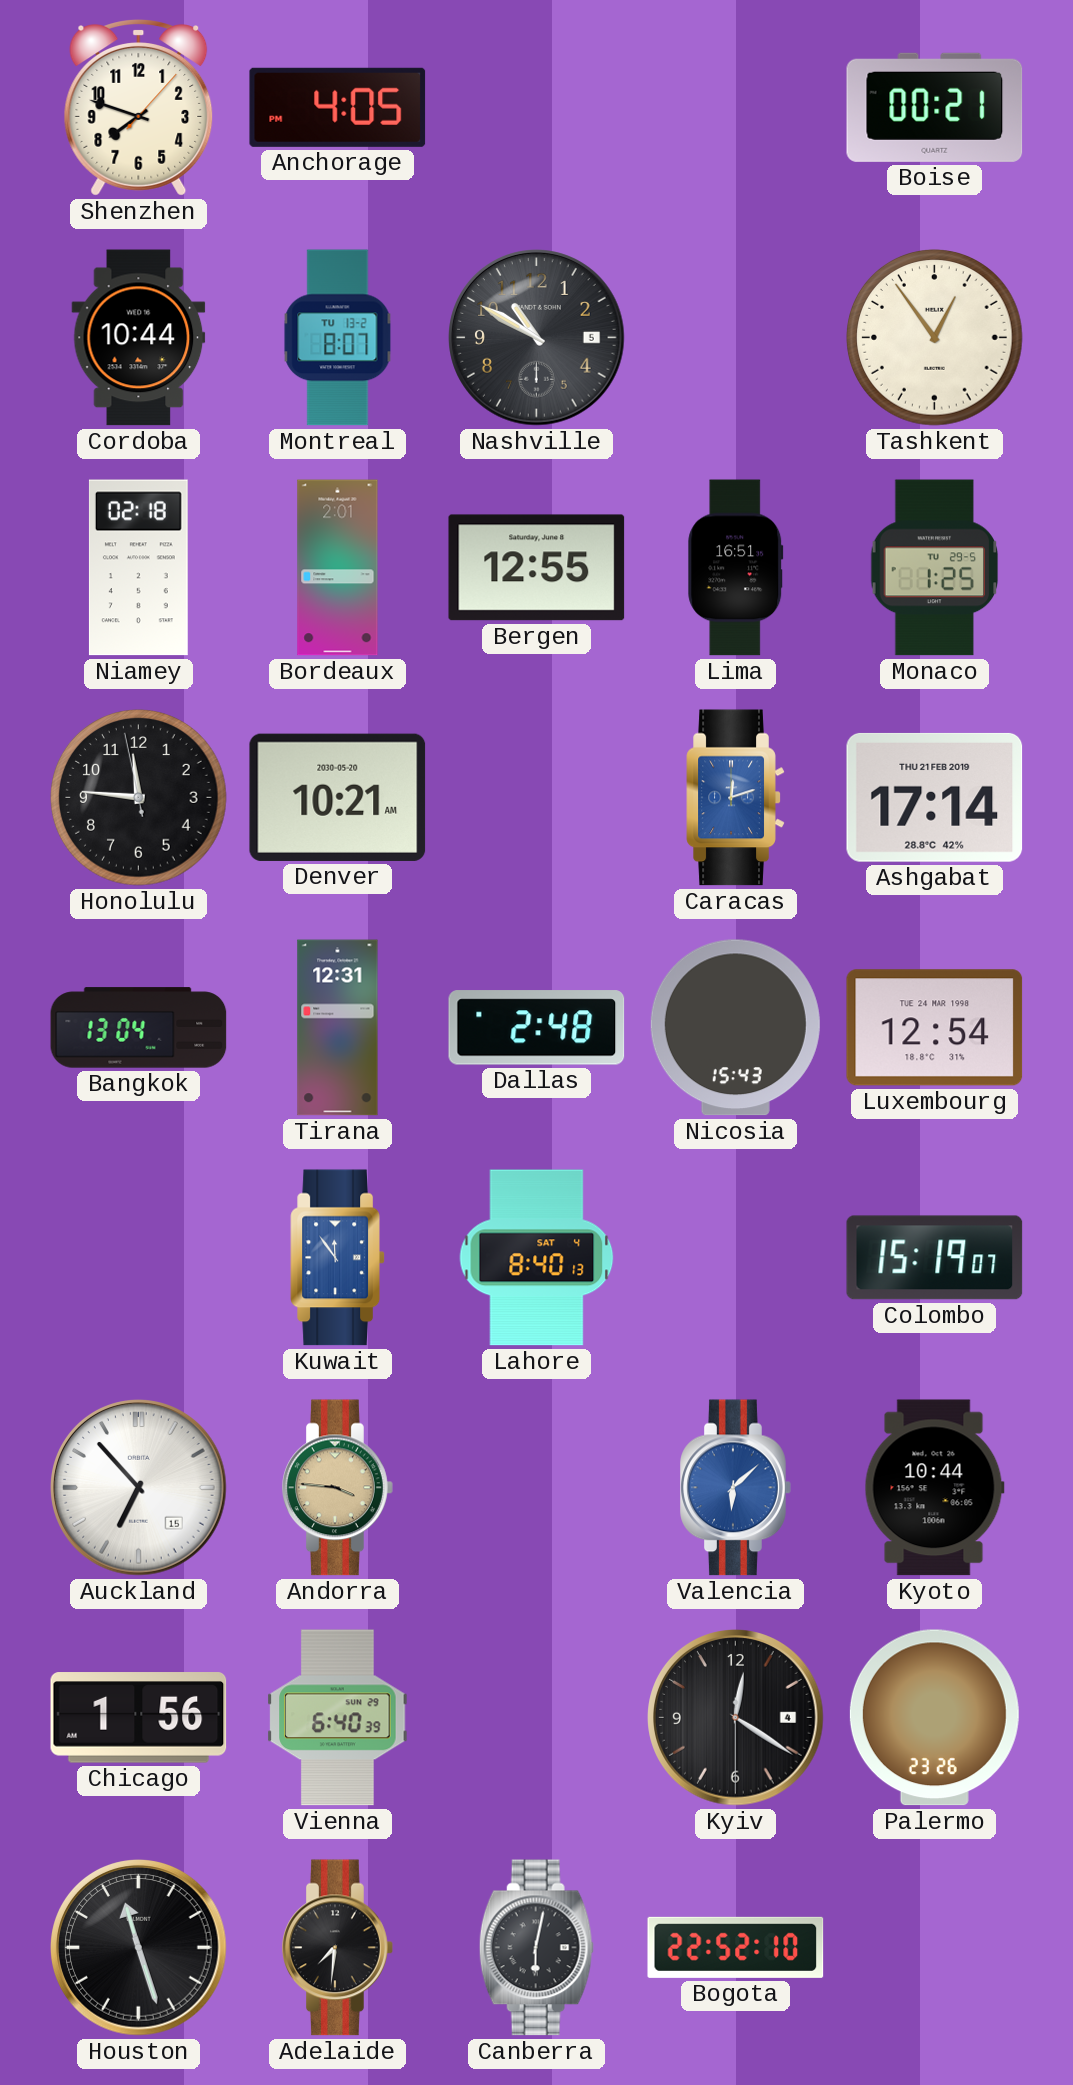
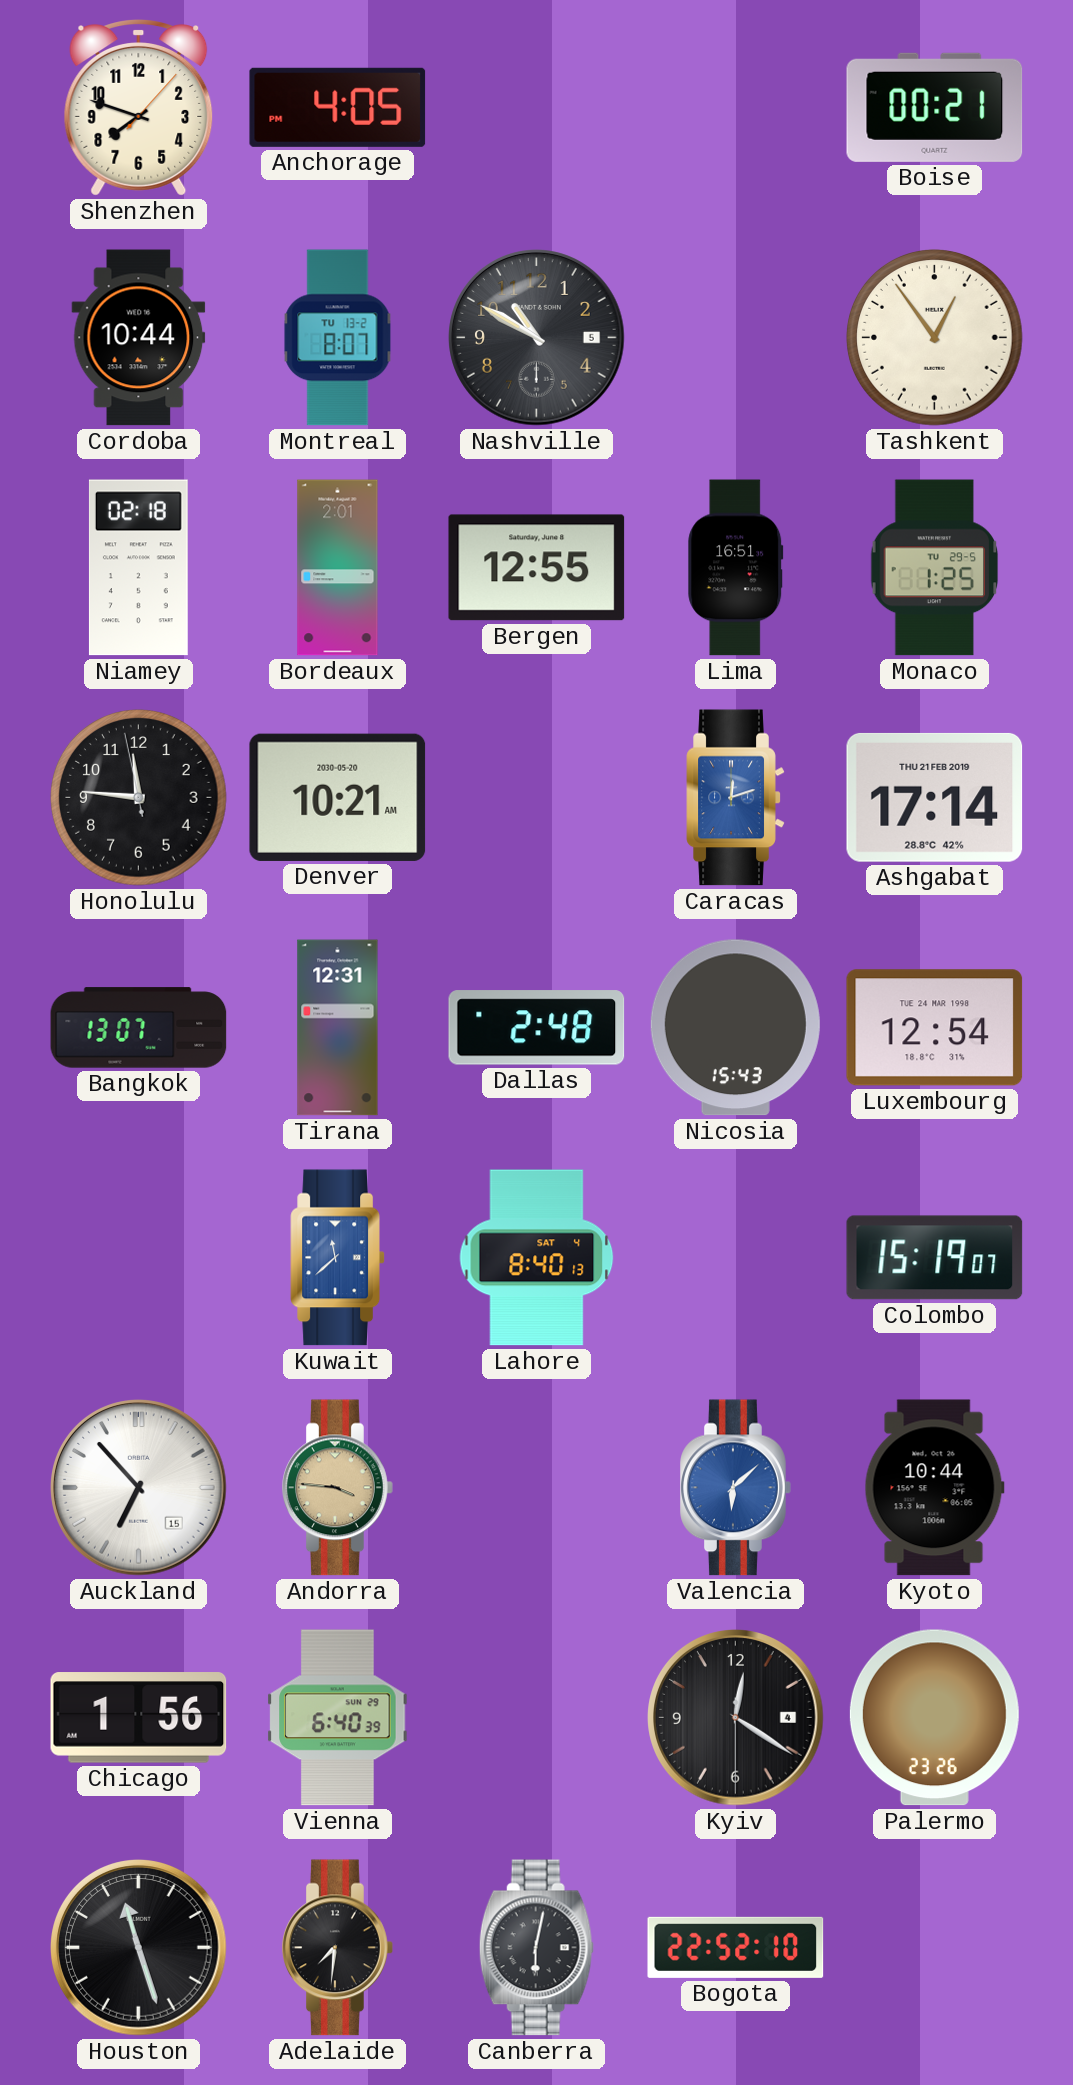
Bangkok: 13:04 -> 13:07
Kuwait: 11:54 -> 11:38
